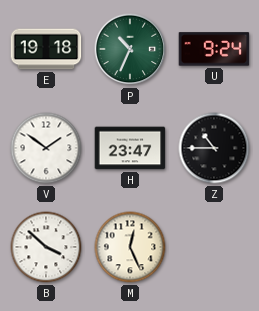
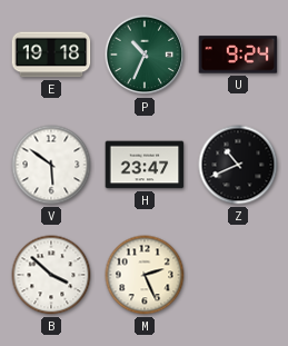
V: 1:51 -> 5:51
Z: 10:45 -> 10:41
M: 12:26 -> 2:26
